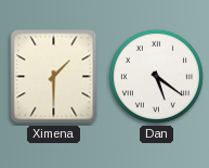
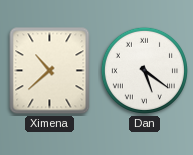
Ximena: 1:30 -> 10:38
